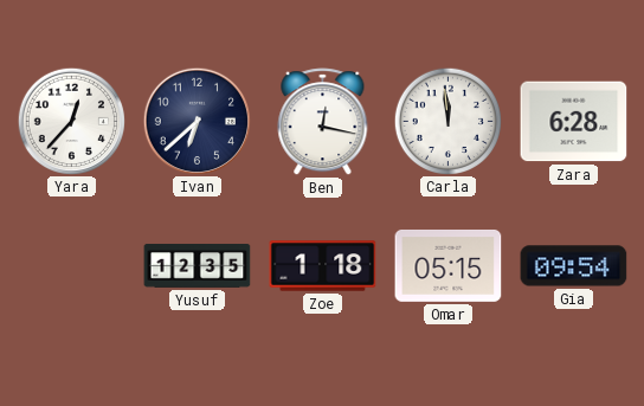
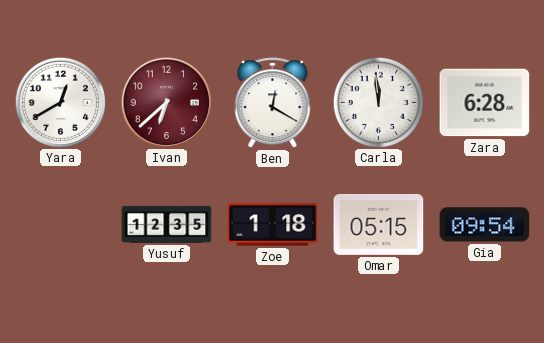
Yara: 12:37 -> 12:40
Ivan dial: navy -> burgundy
Ben: 12:17 -> 12:20
